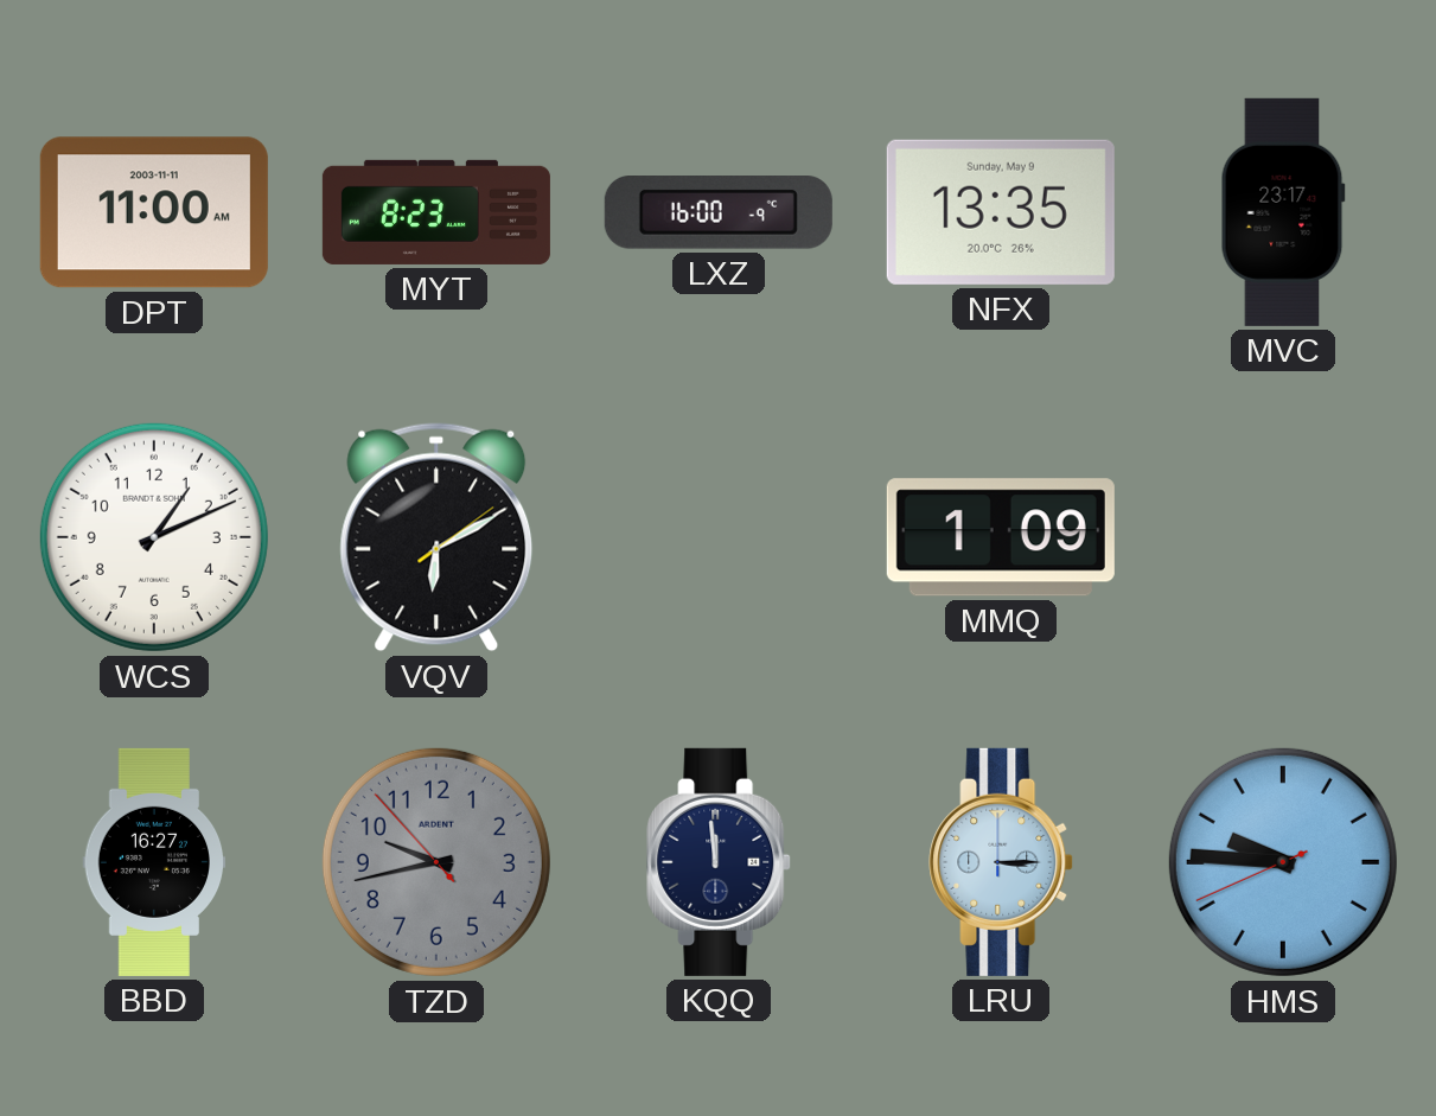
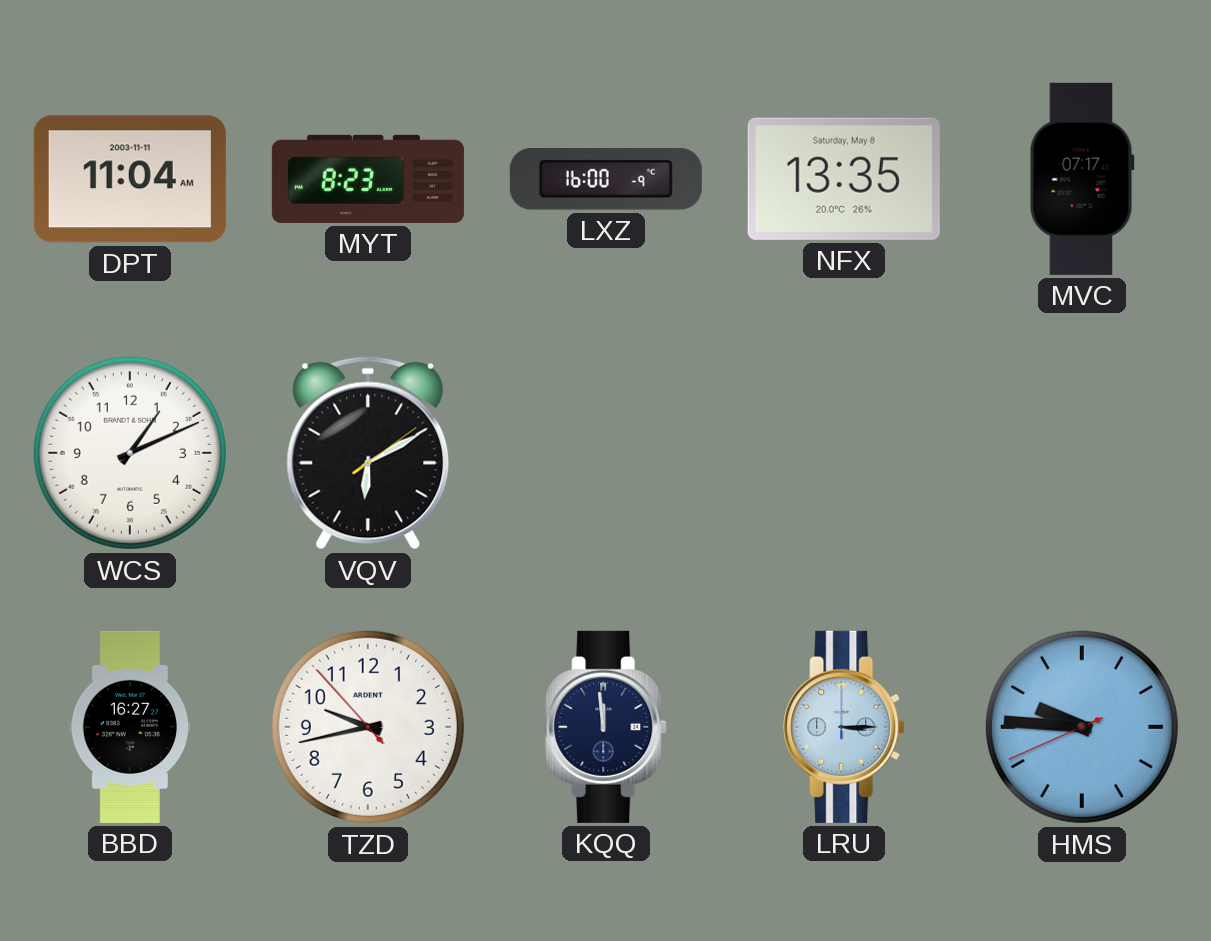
DPT: 11:00 -> 11:04
NFX date: Sunday, May 9 -> Saturday, May 8
MVC: 23:17 -> 07:17
MMQ: 1:09 -> none
TZD dial: grey -> white
